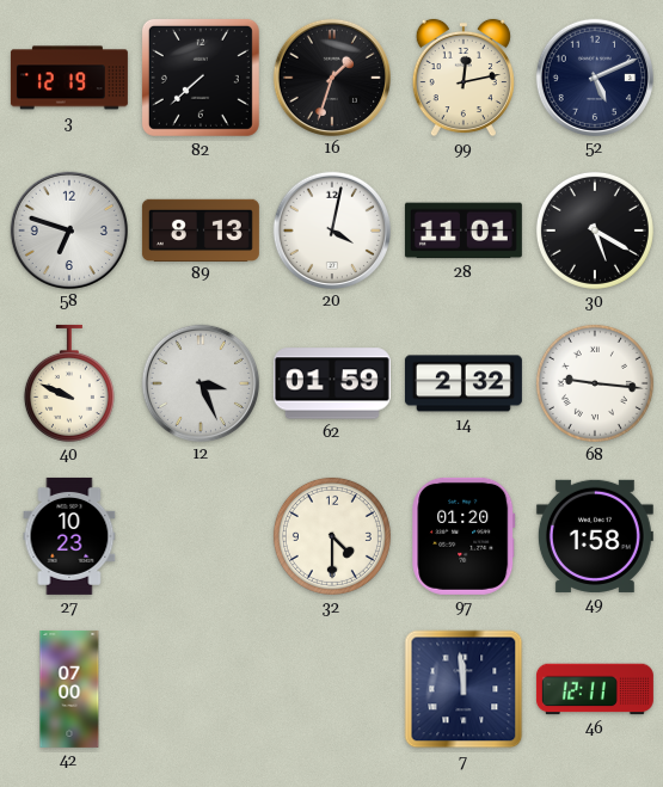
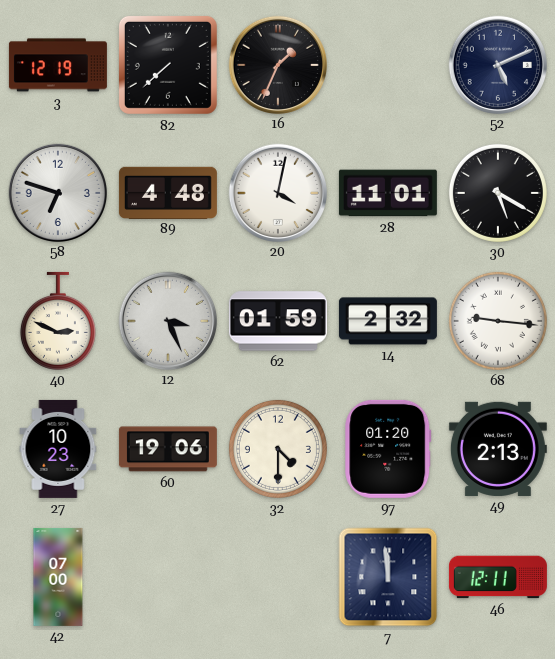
16: 1:33 -> 1:34
99: 12:13 -> none
89: 8:13 -> 4:48
40: 9:49 -> 2:49
60: none -> 19:06
49: 1:58 -> 2:13
